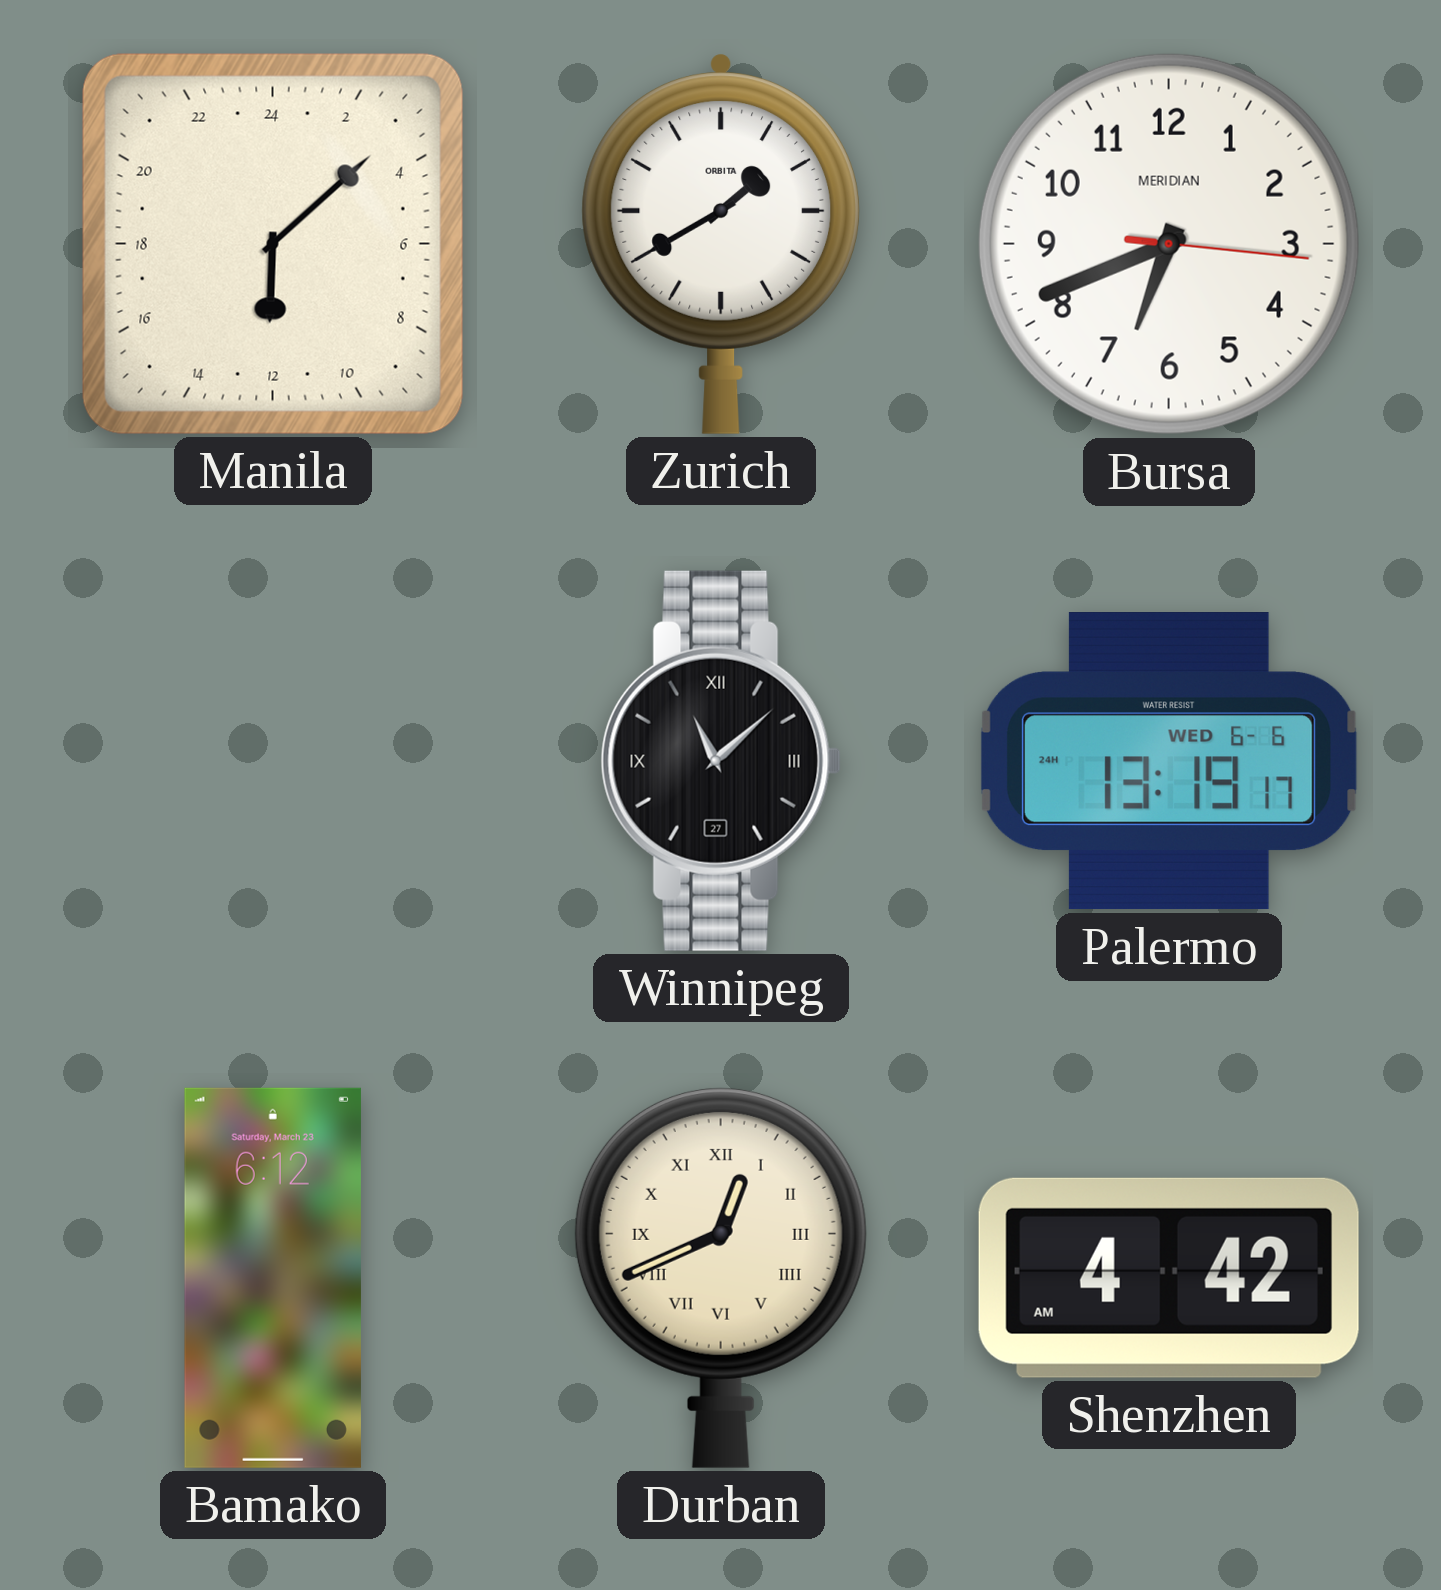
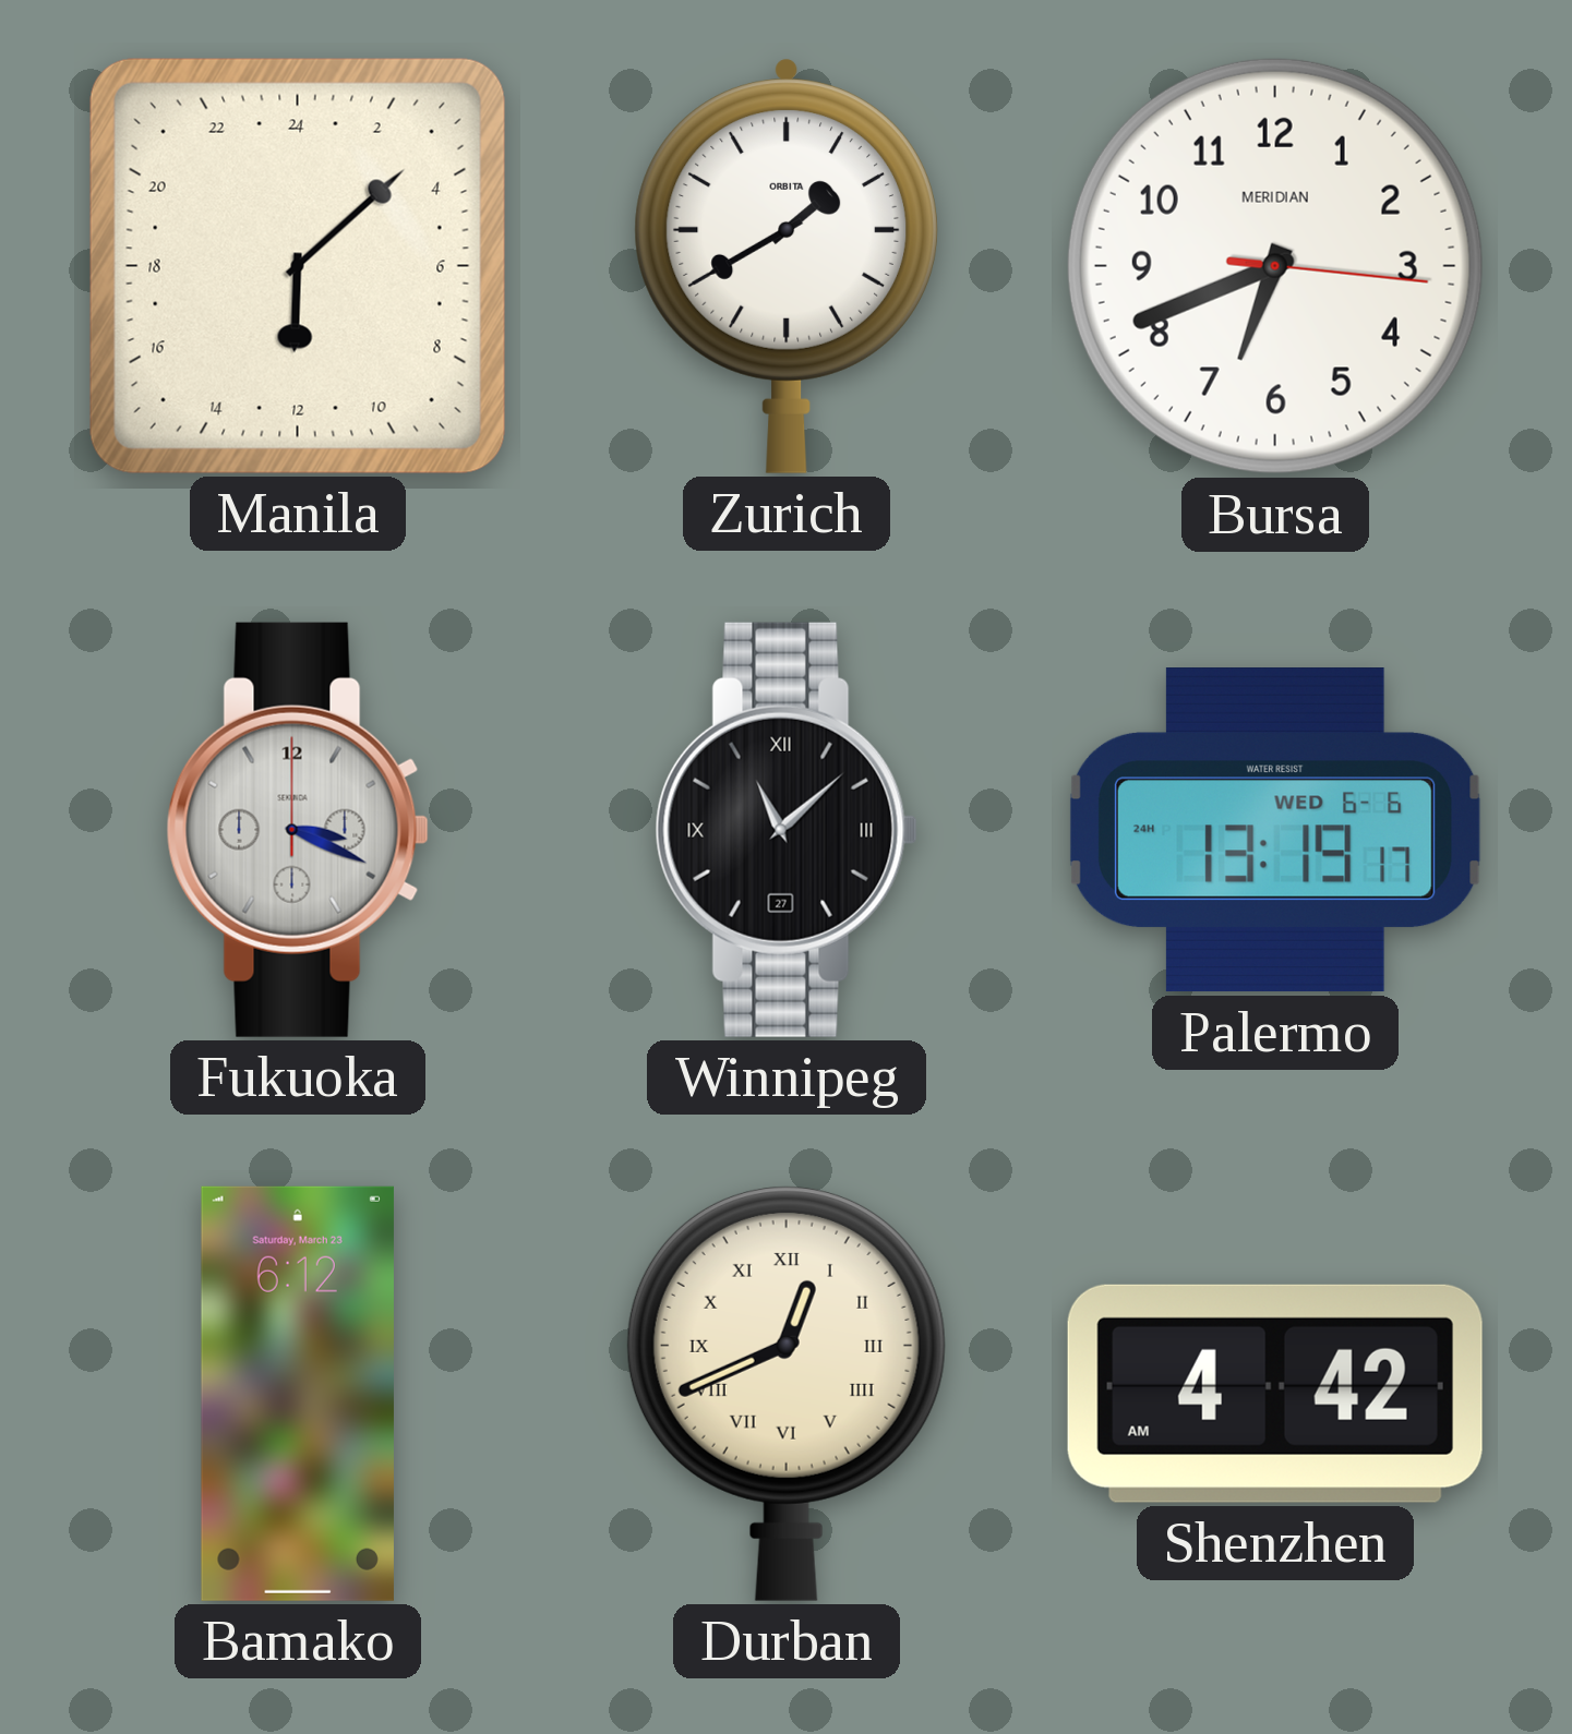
Fukuoka: none -> 3:19
